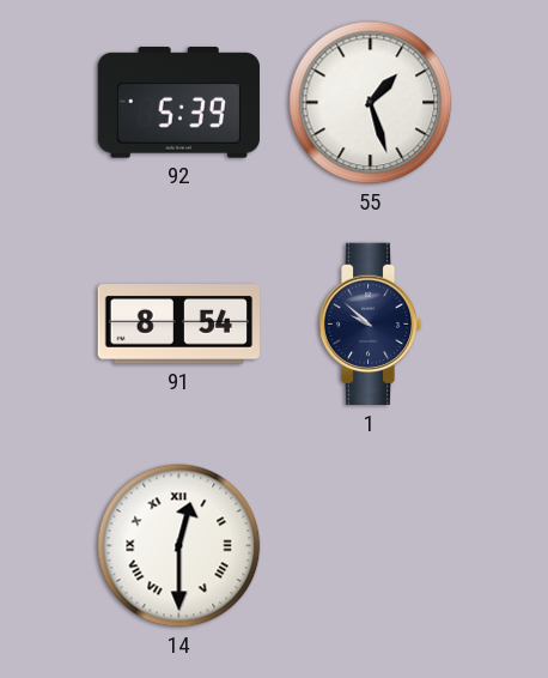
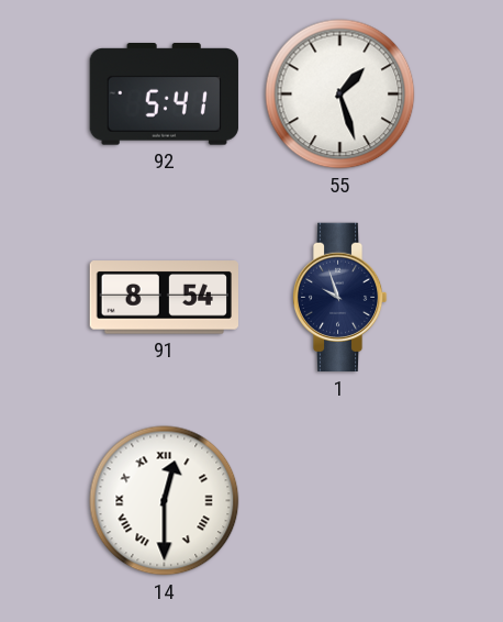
92: 5:39 -> 5:41
1: 9:52 -> 9:57
